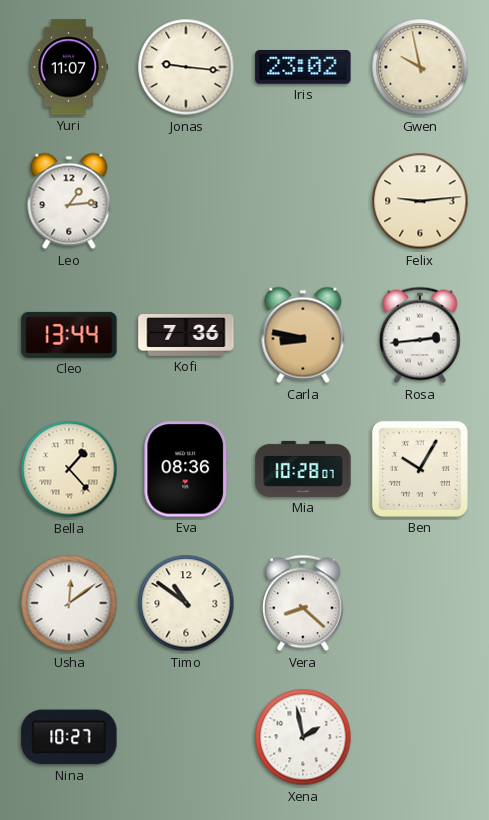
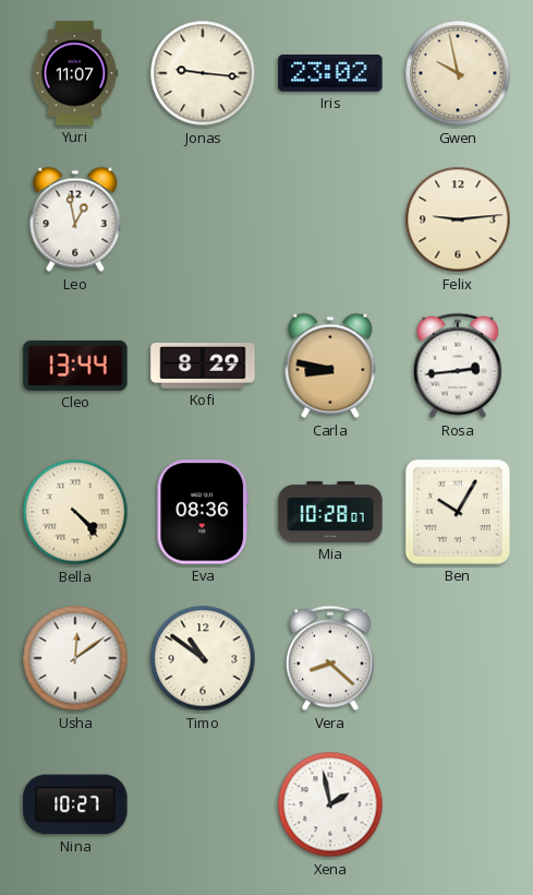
Leo: 1:14 -> 12:58
Kofi: 7:36 -> 8:29
Bella: 1:23 -> 4:23
